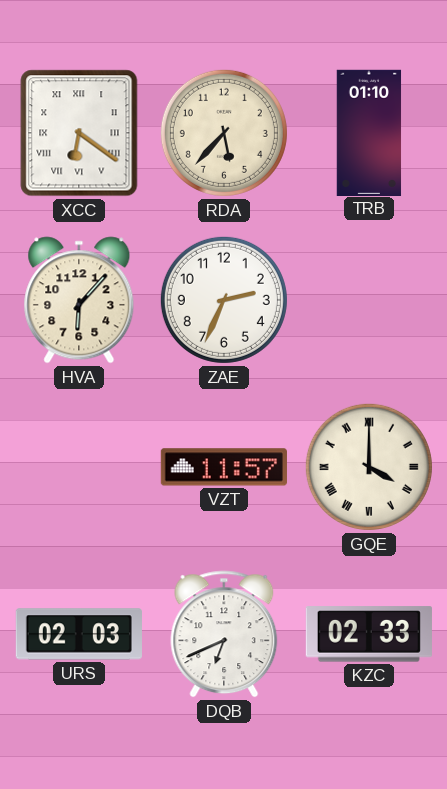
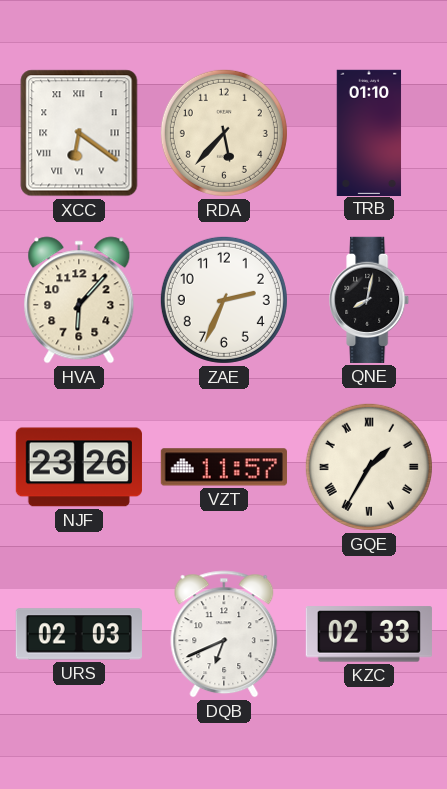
QNE: none -> 8:02
NJF: none -> 23:26
GQE: 4:00 -> 1:35
